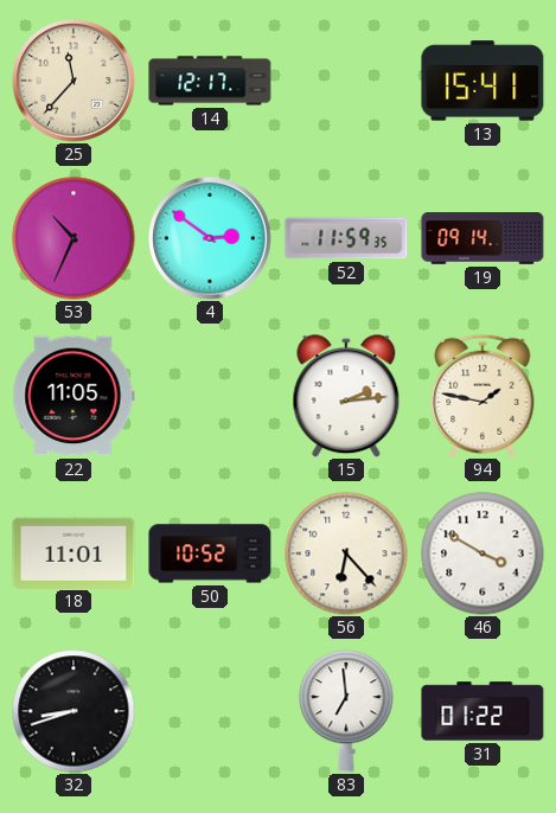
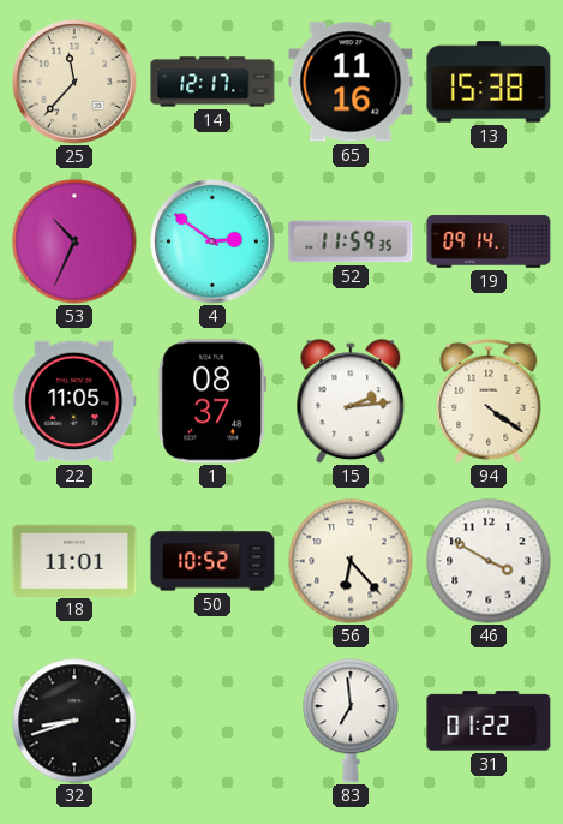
65: none -> 11:16
13: 15:41 -> 15:38
1: none -> 08:37
94: 1:47 -> 4:21
